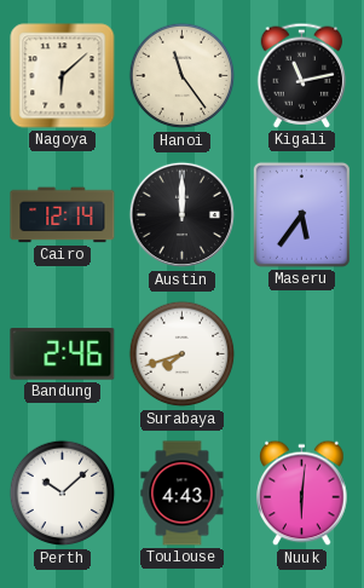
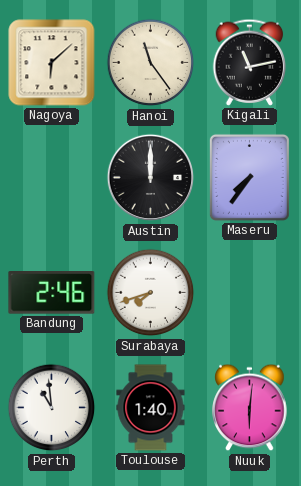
Cairo: 12:14 -> none
Maseru: 5:36 -> 7:36
Perth: 10:08 -> 10:59
Toulouse: 4:43 -> 1:40
